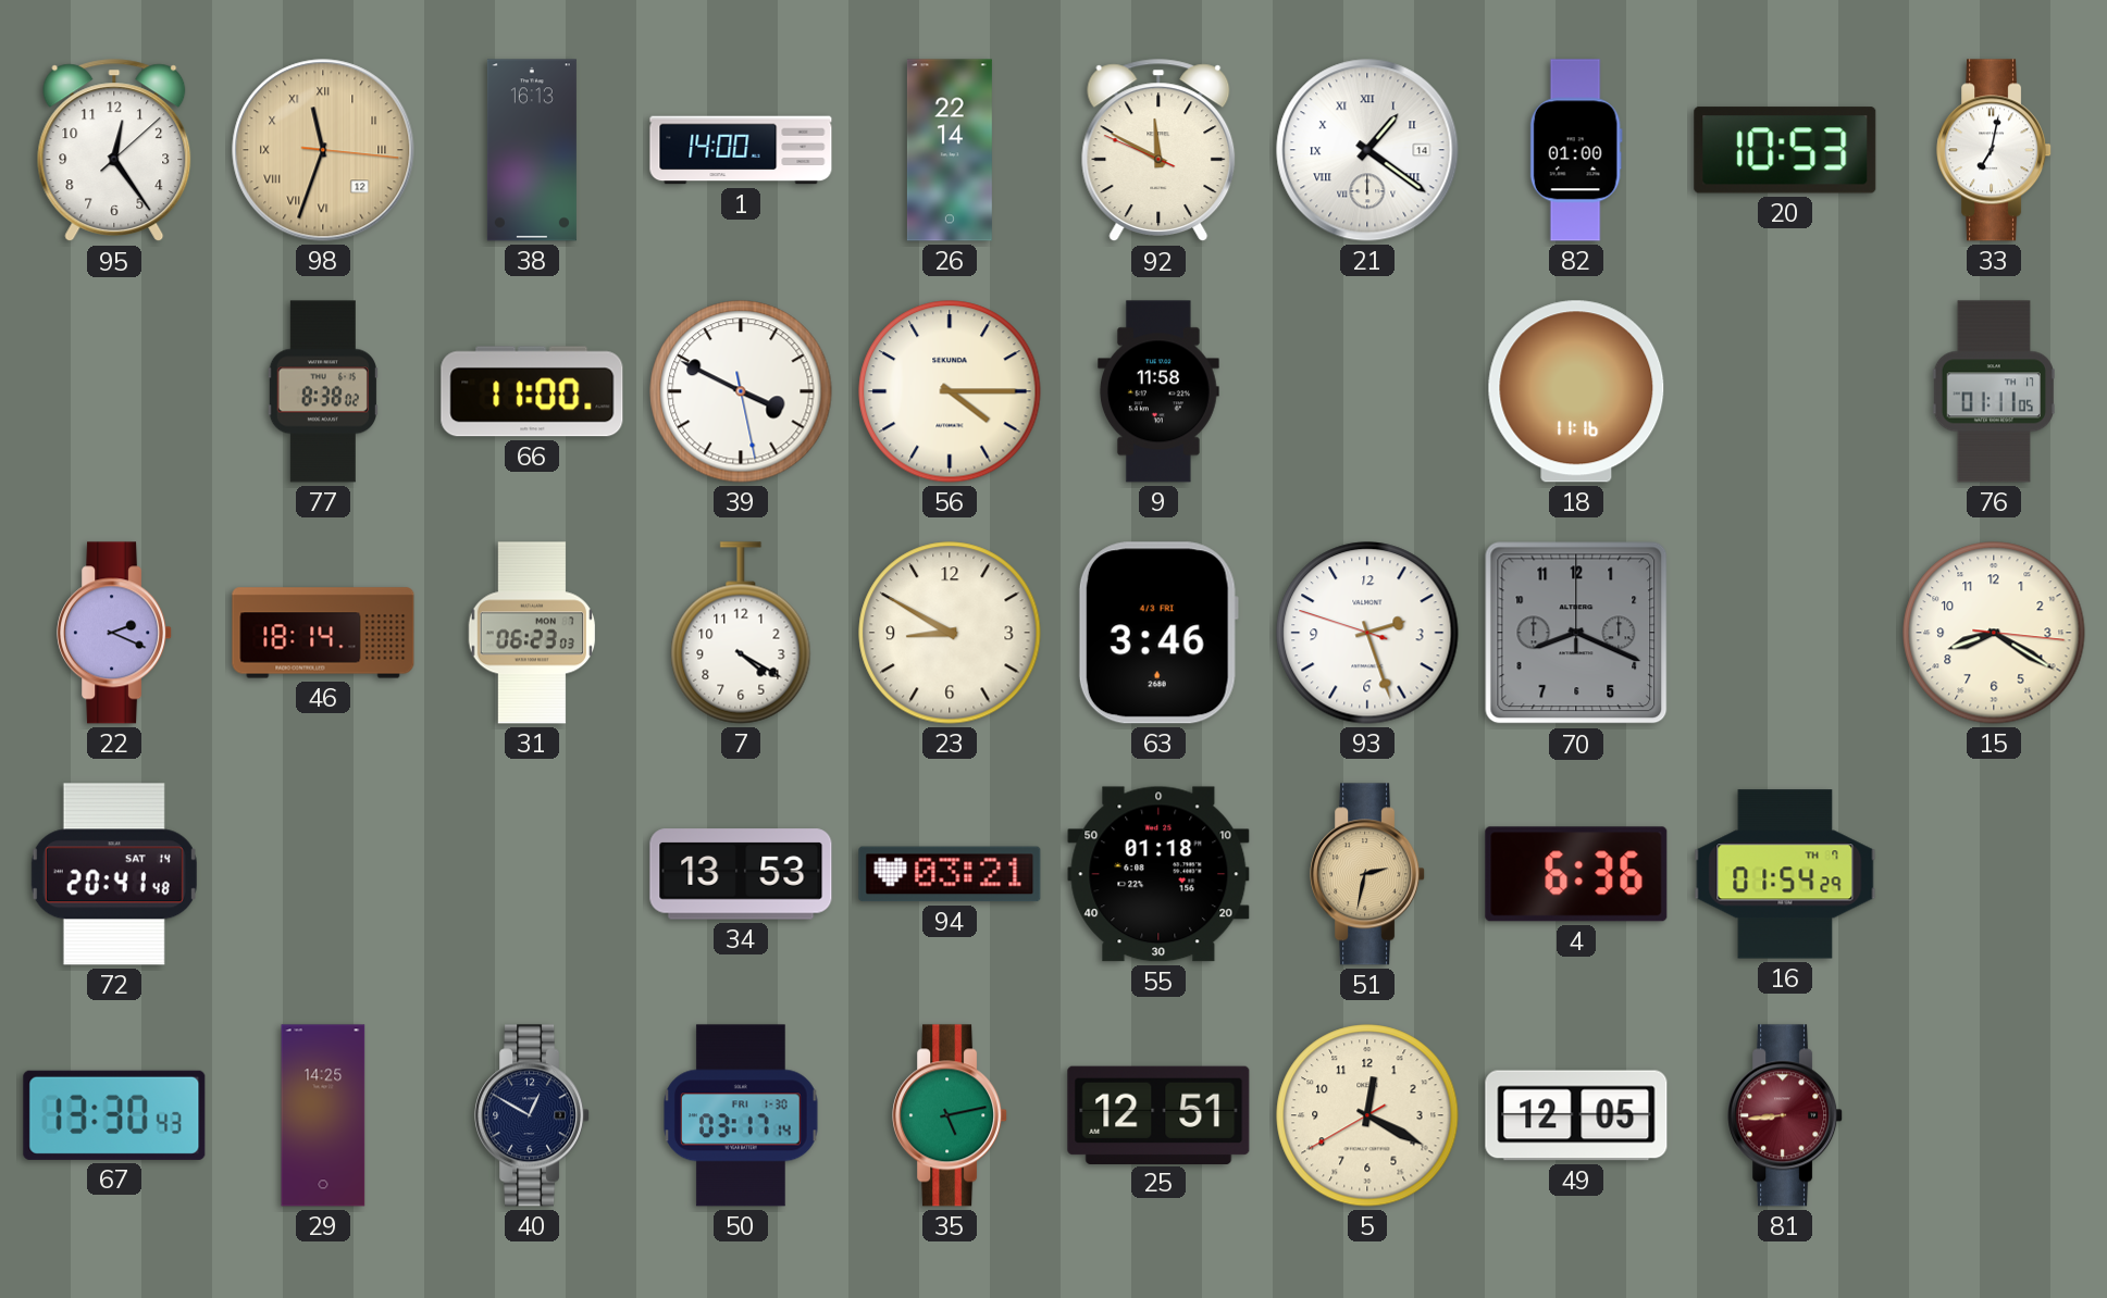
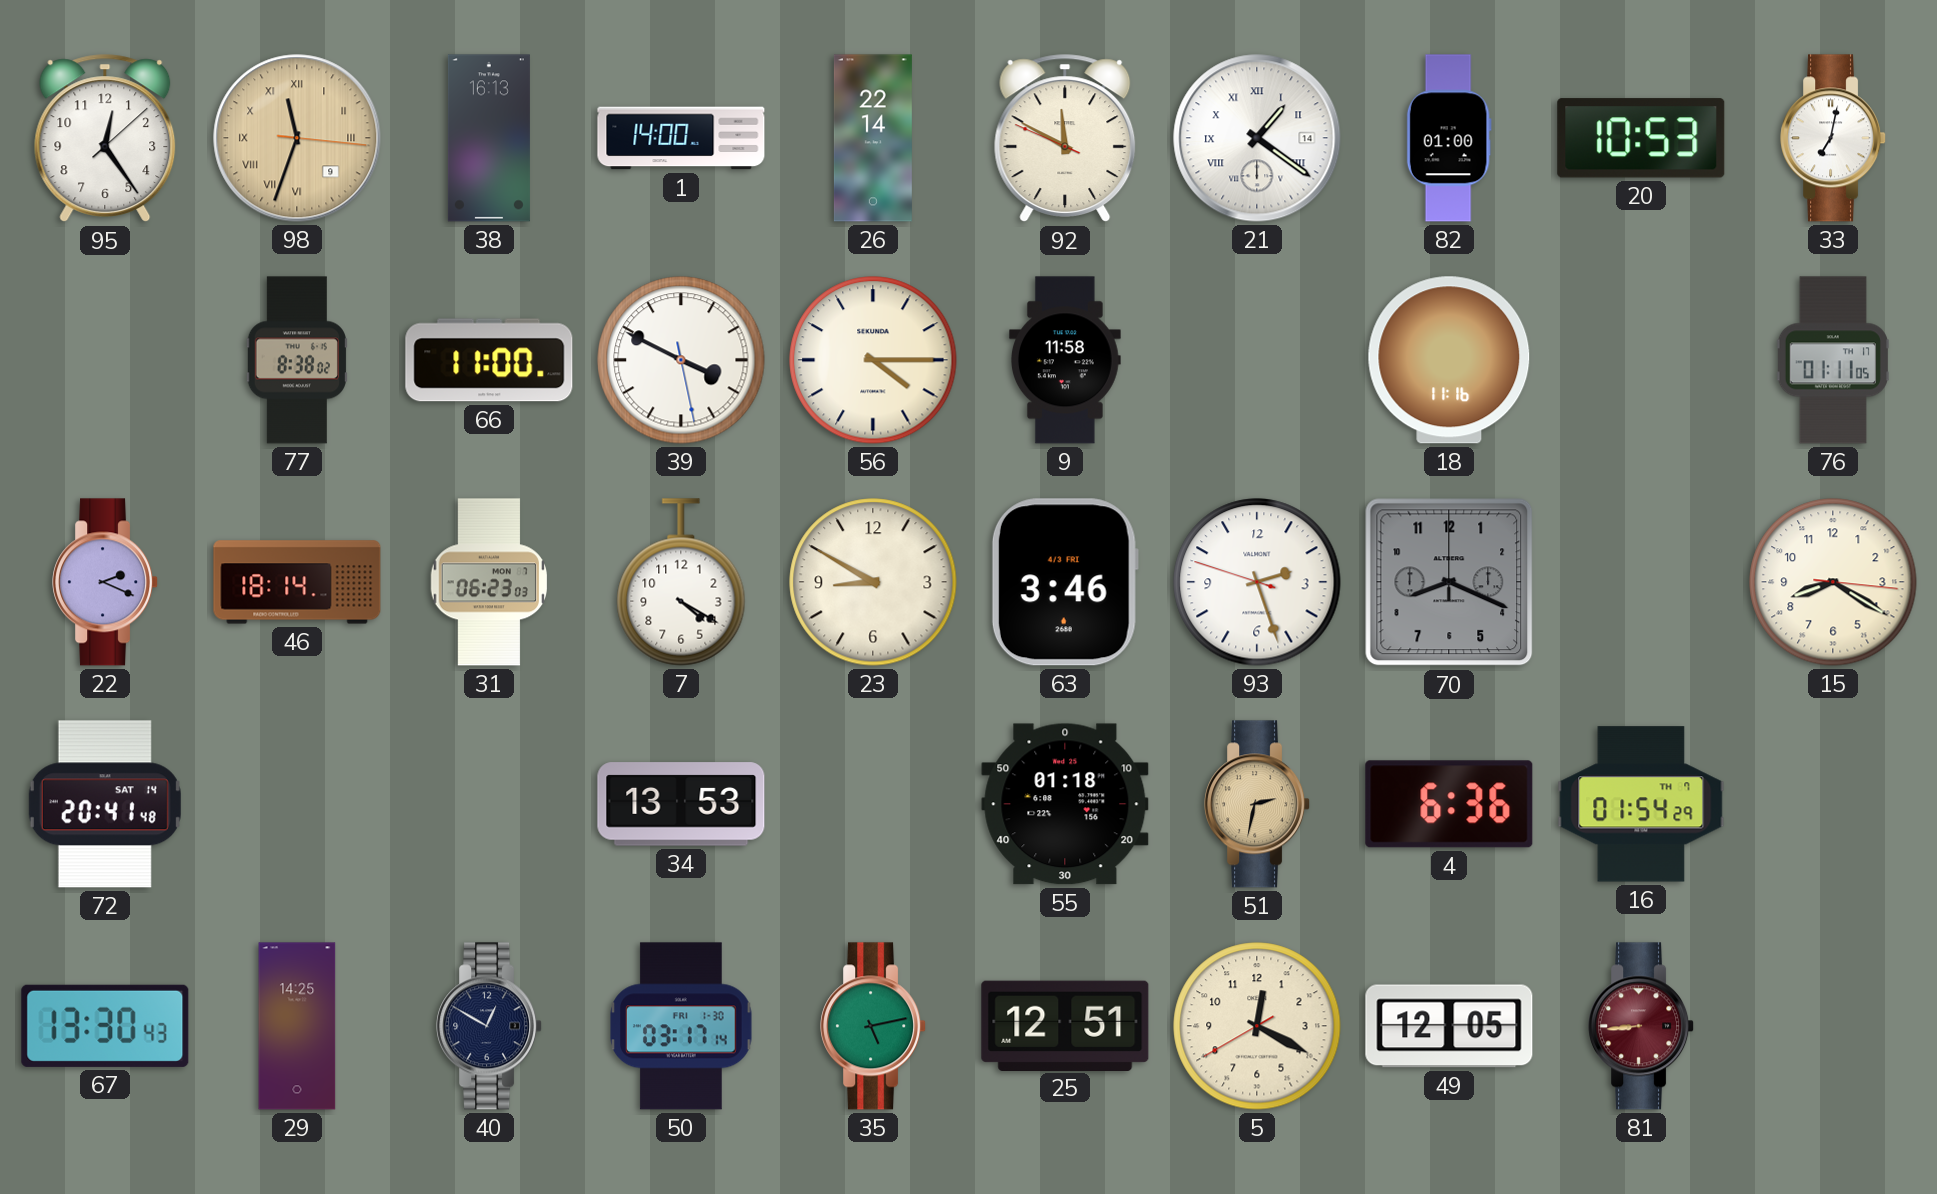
98 date: 12 -> 9
94: 03:21 -> none
